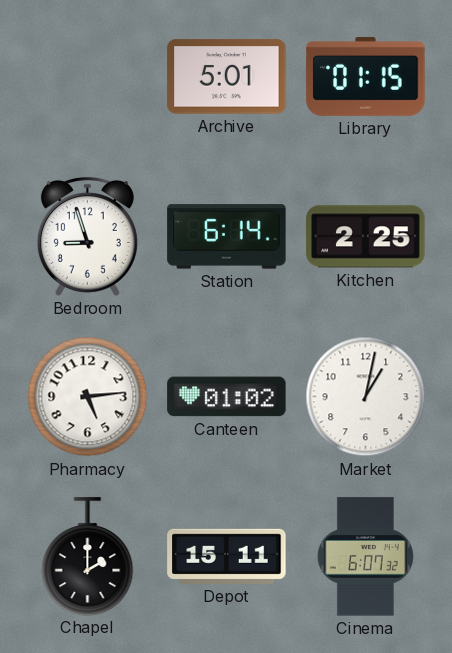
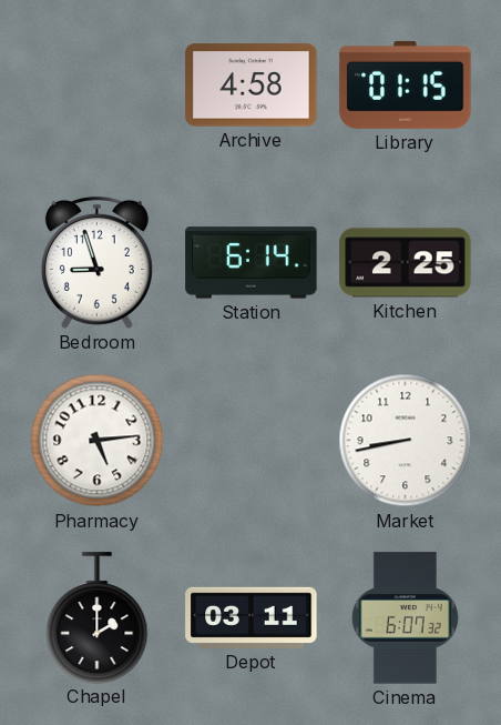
Archive: 5:01 -> 4:58
Canteen: 01:02 -> none
Market: 1:02 -> 8:43
Depot: 15:11 -> 03:11
